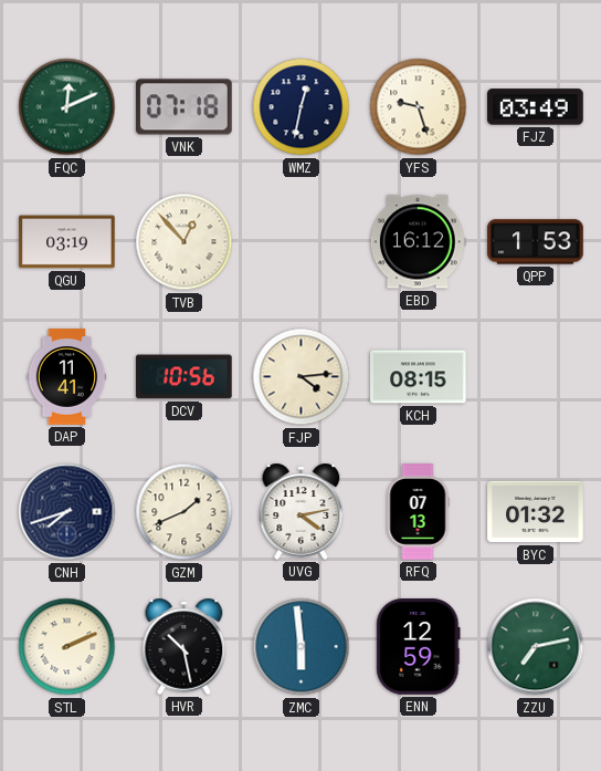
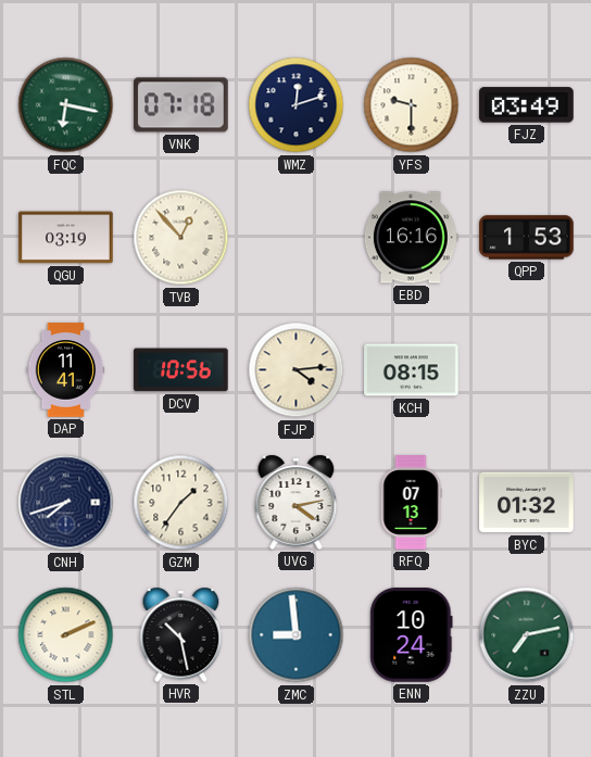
FQC: 12:11 -> 6:17
WMZ: 12:32 -> 12:12
YFS: 9:27 -> 9:30
EBD: 16:12 -> 16:16
GZM: 1:41 -> 1:36
ZMC: 5:59 -> 8:59
ENN: 12:59 -> 10:24
